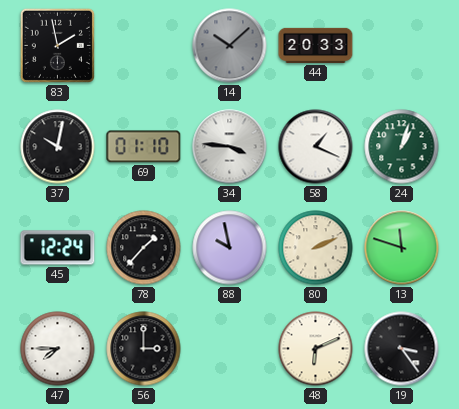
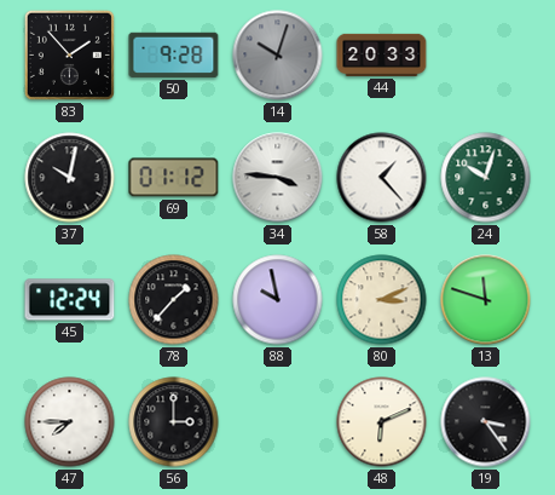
83: 1:58 -> 1:53
50: none -> 9:28
14: 10:08 -> 10:03
69: 01:10 -> 01:12
58: 1:19 -> 1:23
24: 1:03 -> 10:03
80: 2:11 -> 3:11
